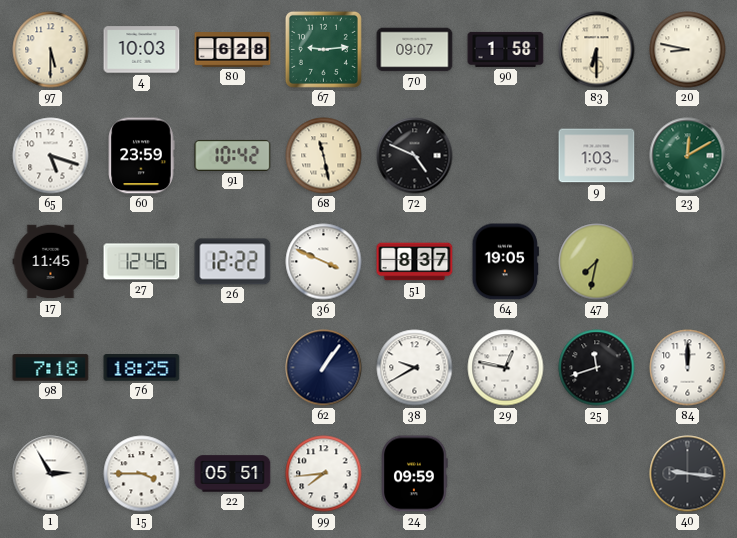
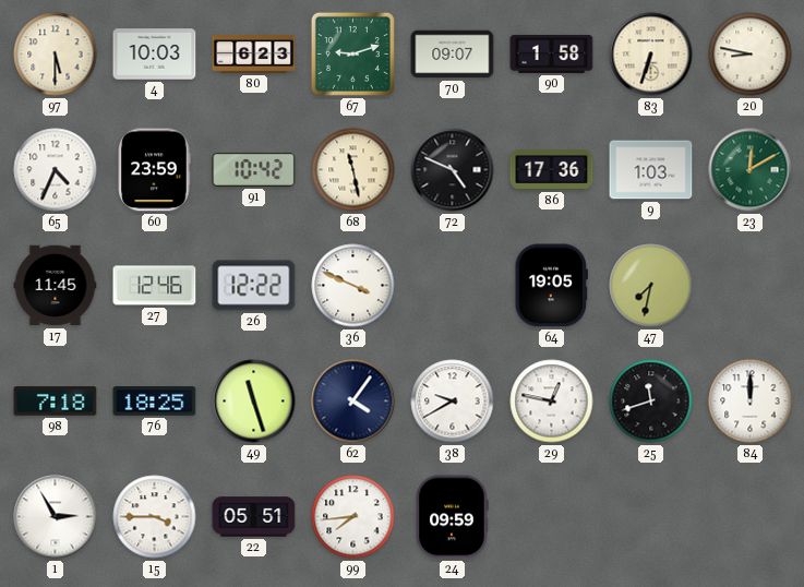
80: 6:28 -> 6:23
67: 9:14 -> 9:12
83: 6:30 -> 6:33
65: 5:18 -> 4:34
86: none -> 17:36
51: 8:37 -> none
49: none -> 11:27
62: 1:06 -> 4:06
40: 9:16 -> none
